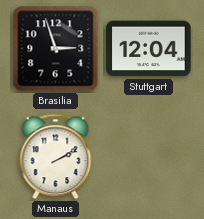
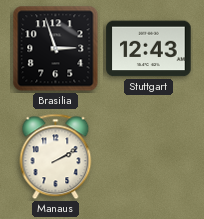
Stuttgart: 12:04 -> 12:43
